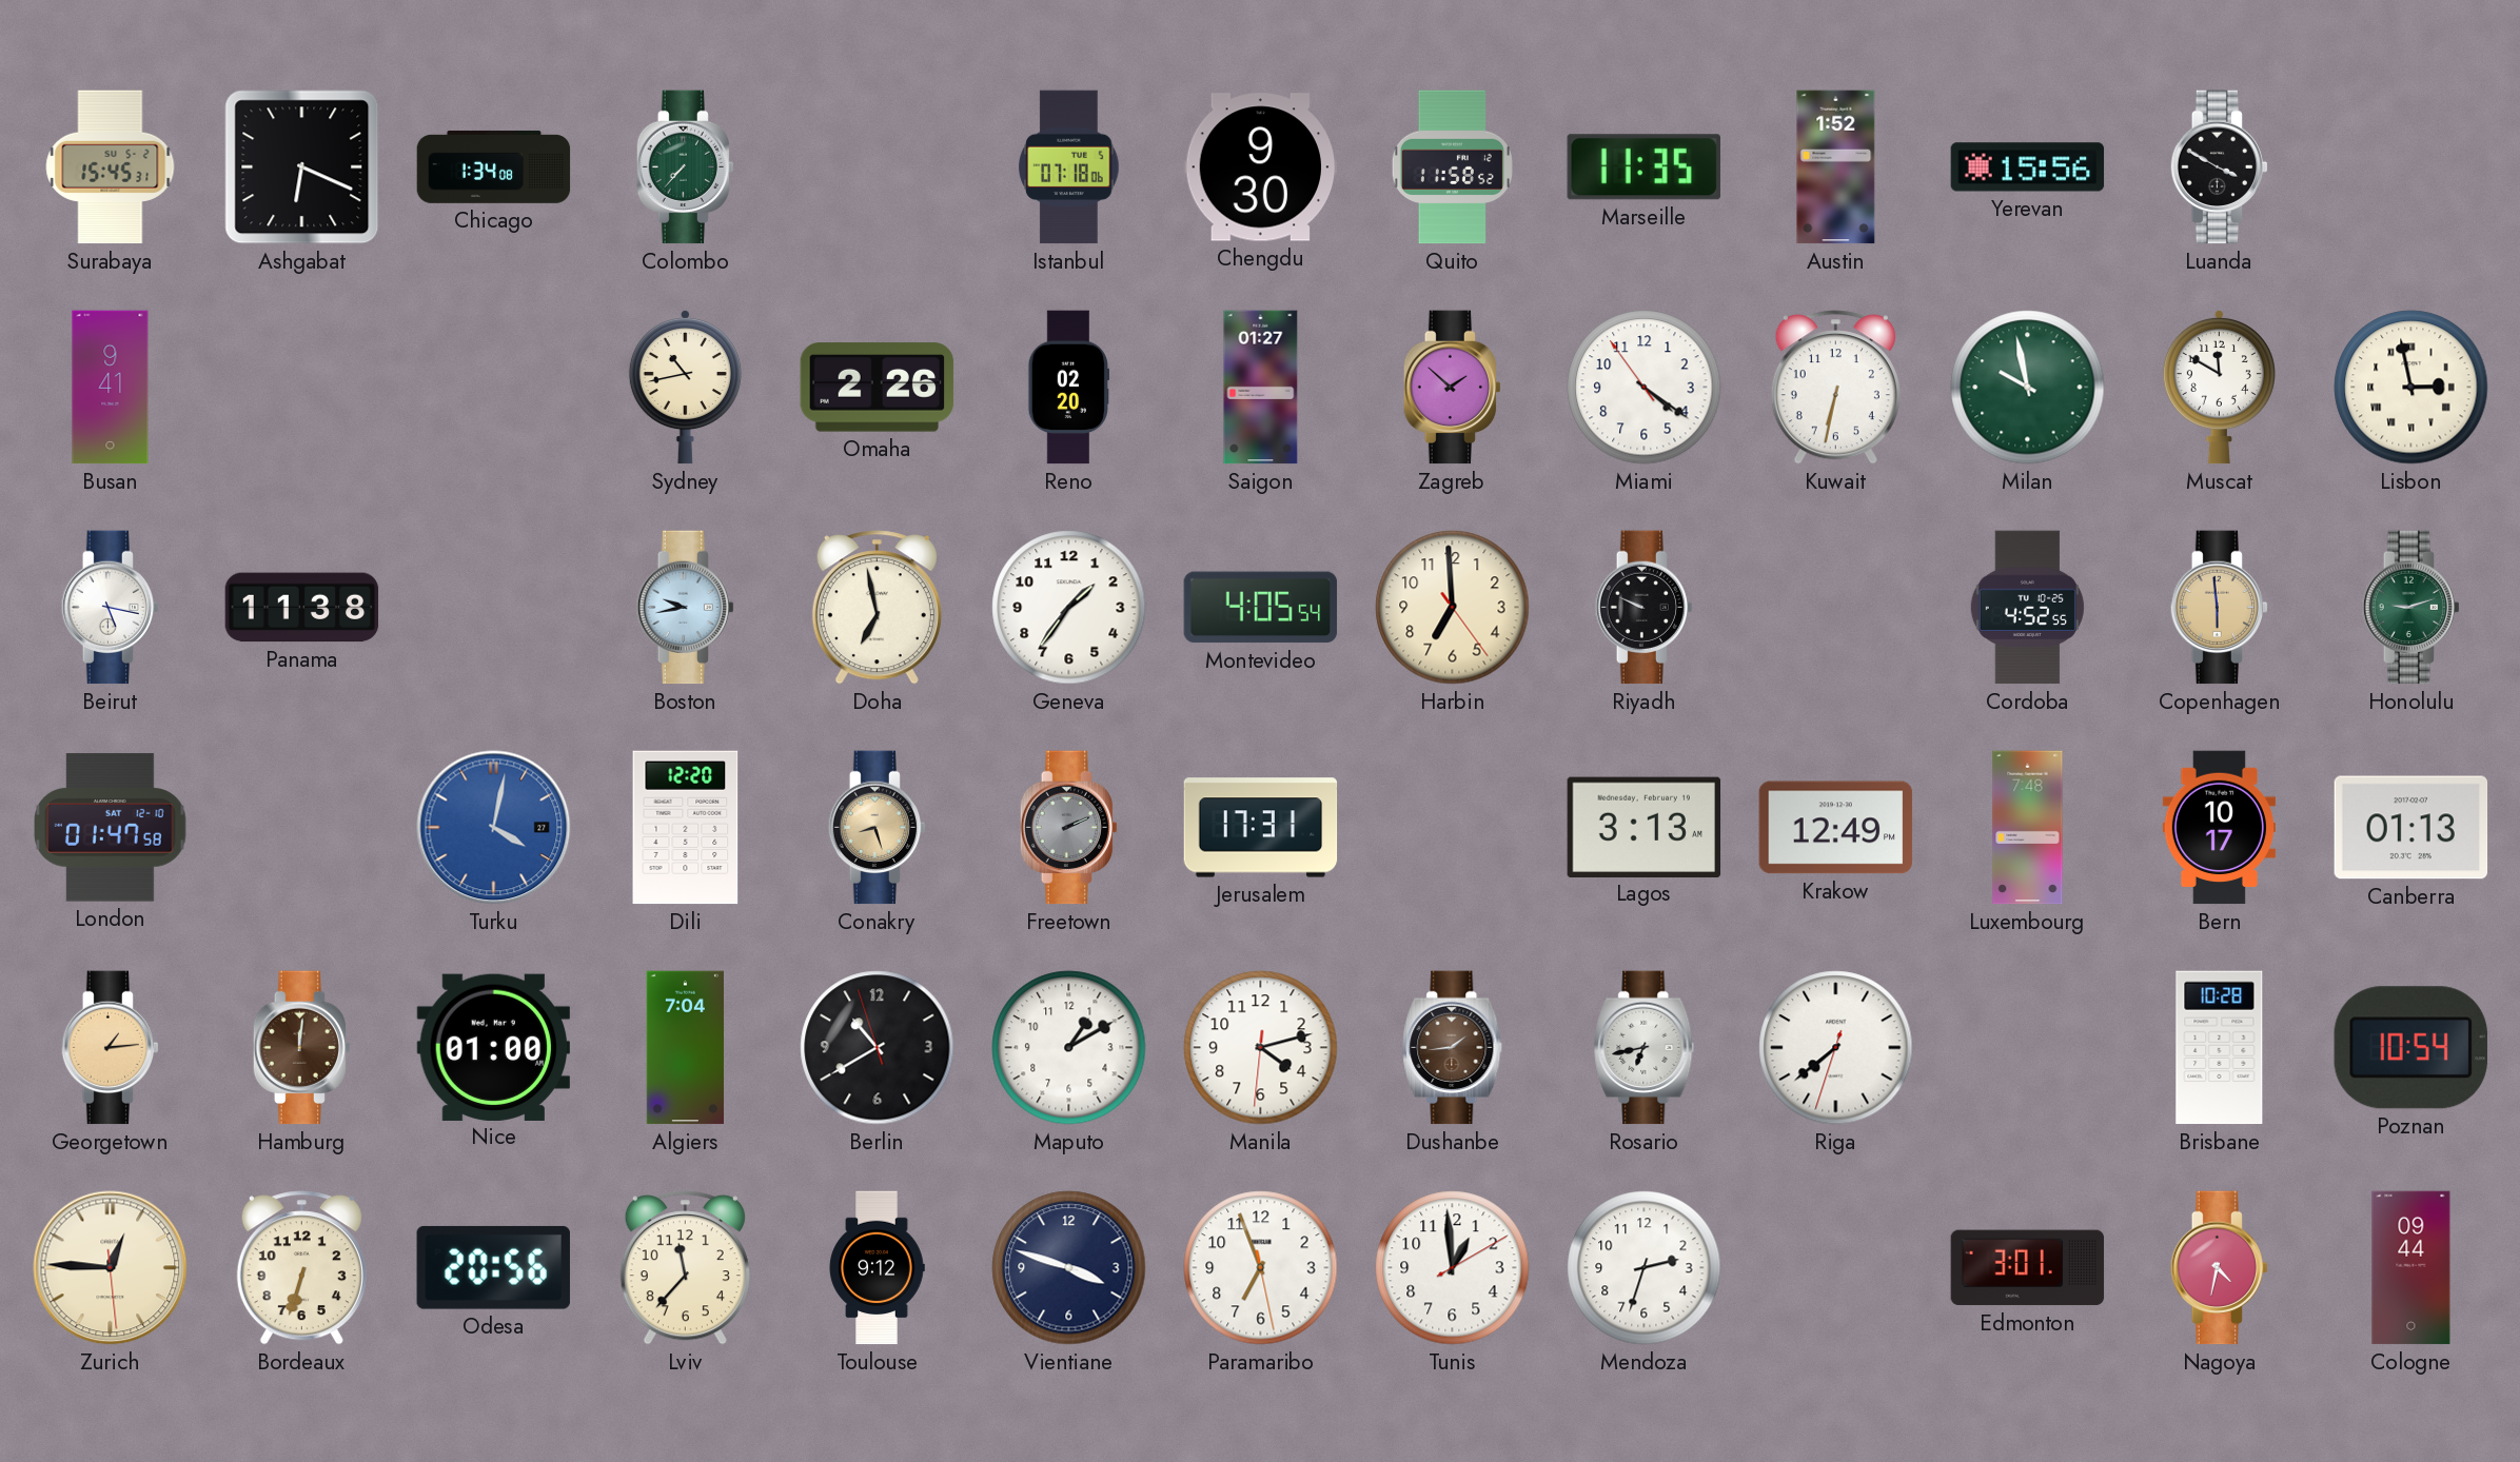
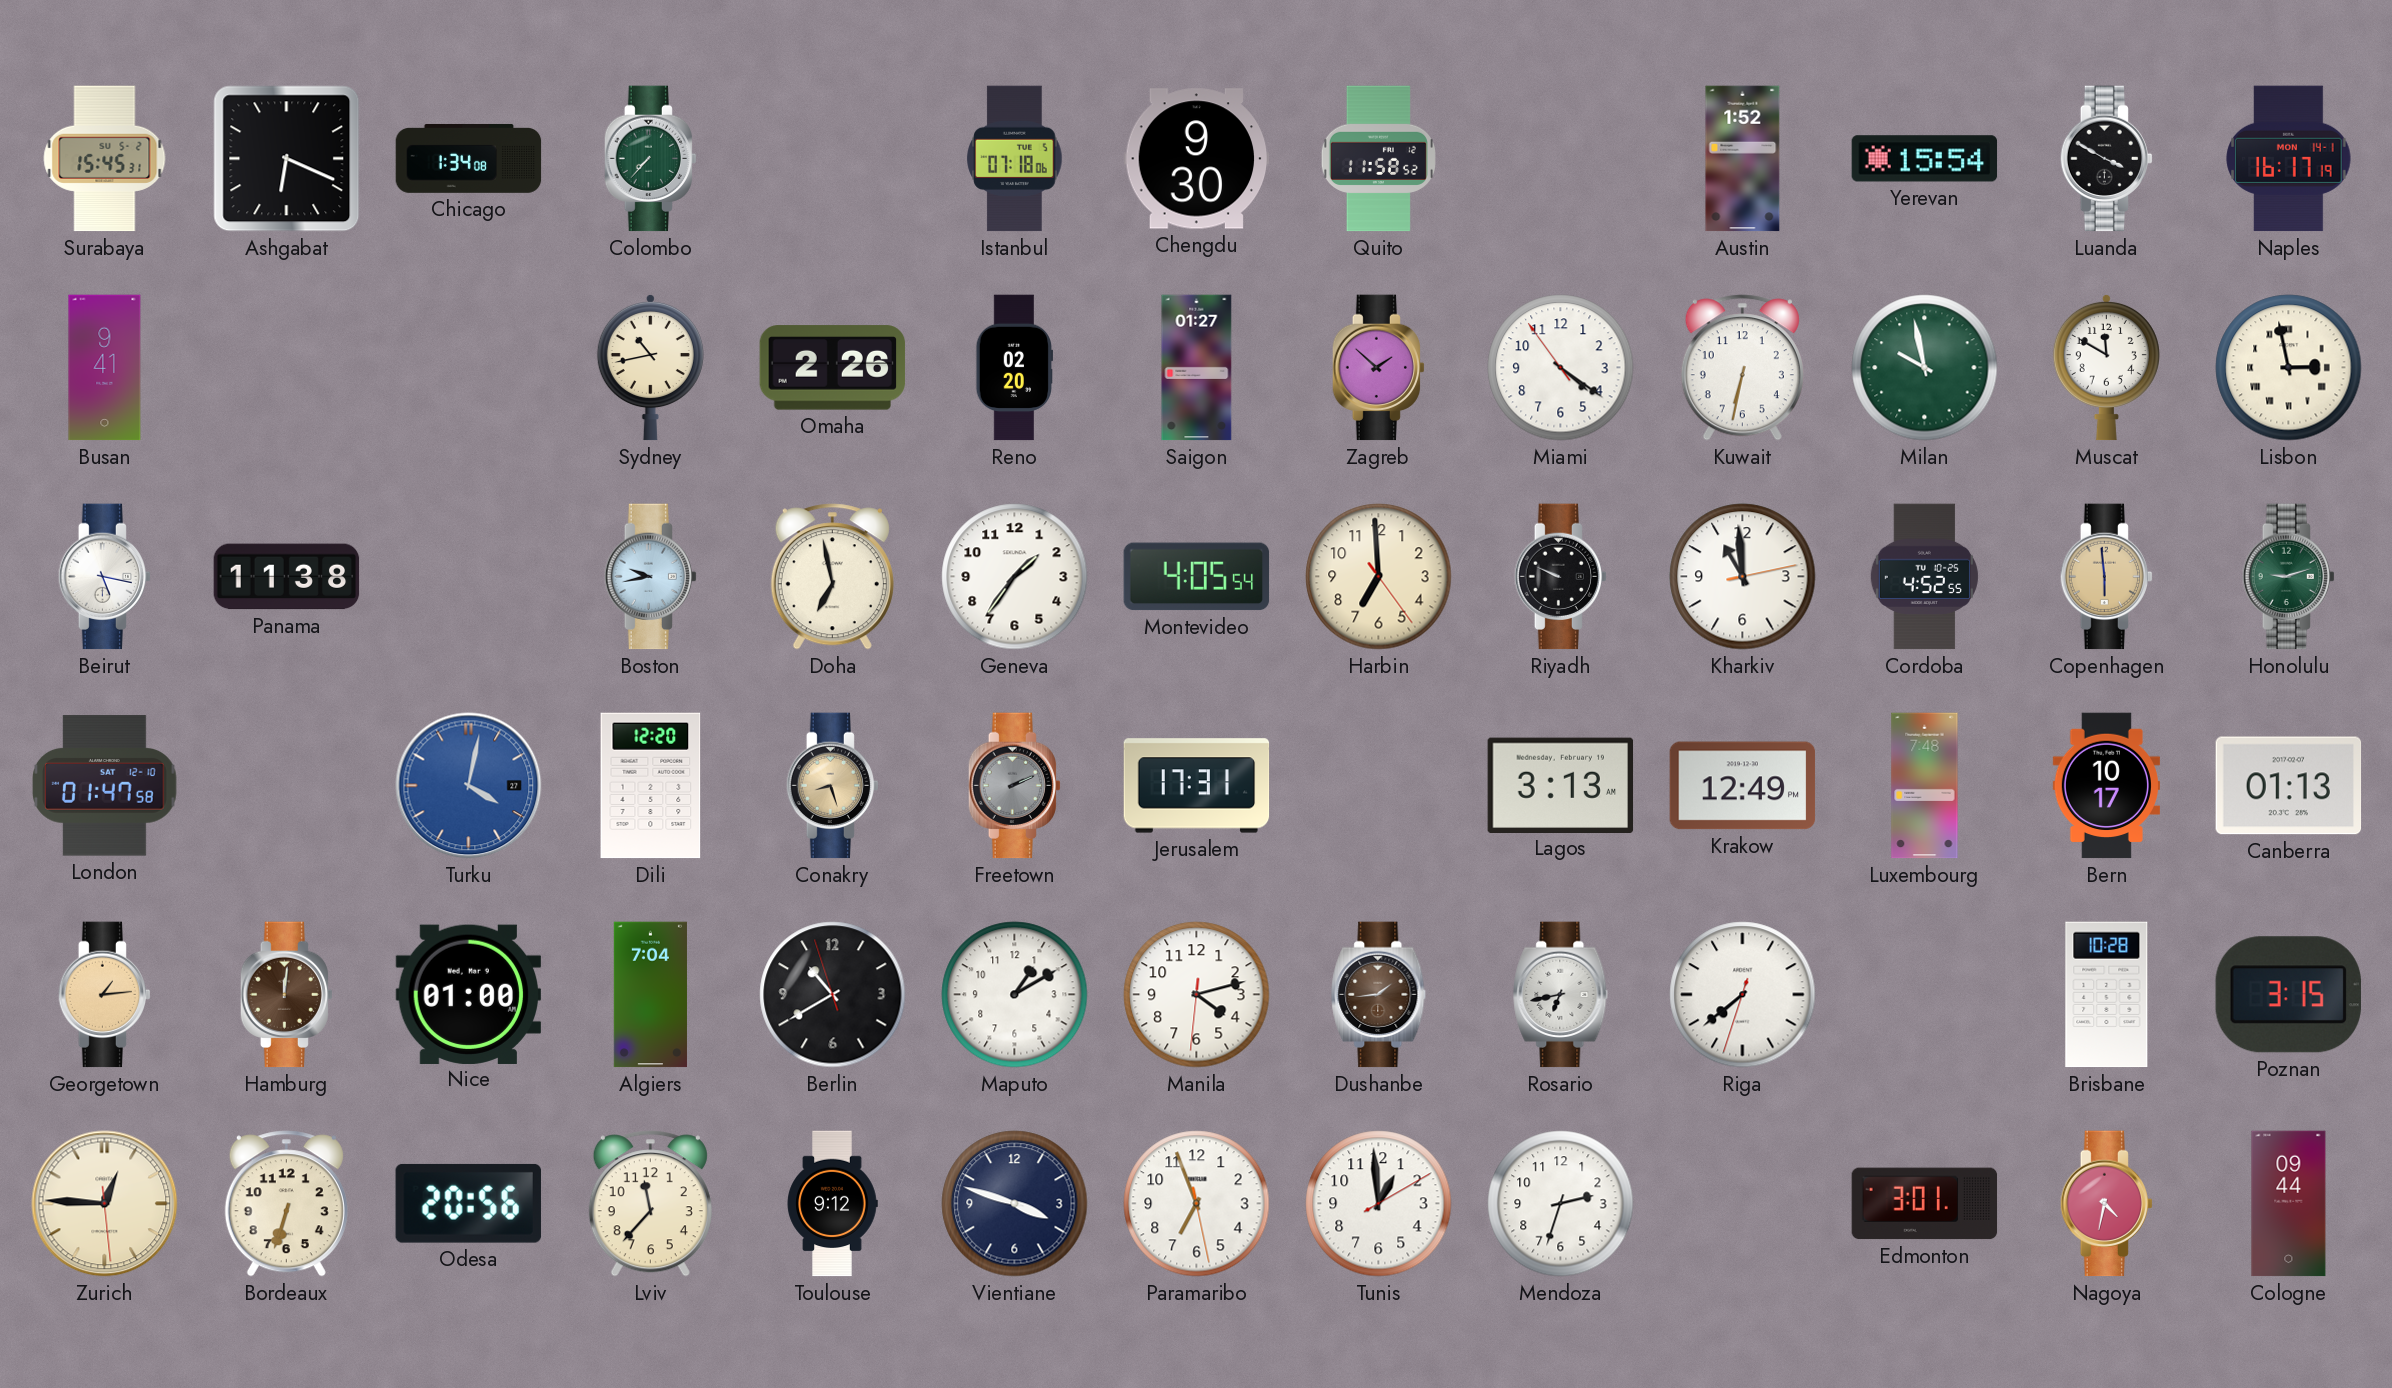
Marseille: 11:35 -> none
Yerevan: 15:56 -> 15:54
Naples: none -> 16:17
Kharkiv: none -> 10:59
Poznan: 10:54 -> 3:15
